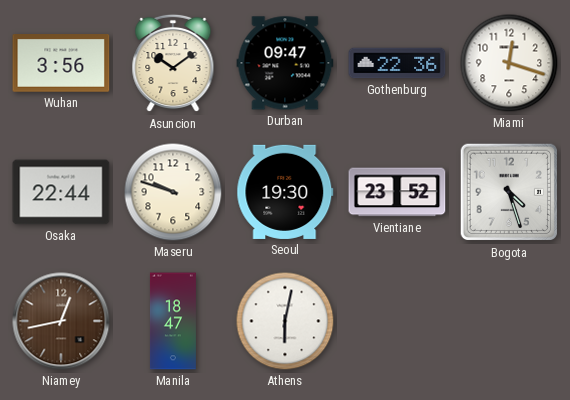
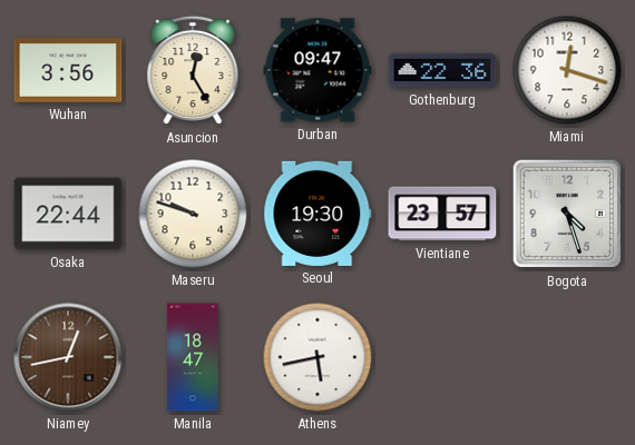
Asuncion: 10:09 -> 12:25
Vientiane: 23:52 -> 23:57
Athens: 6:02 -> 5:43
